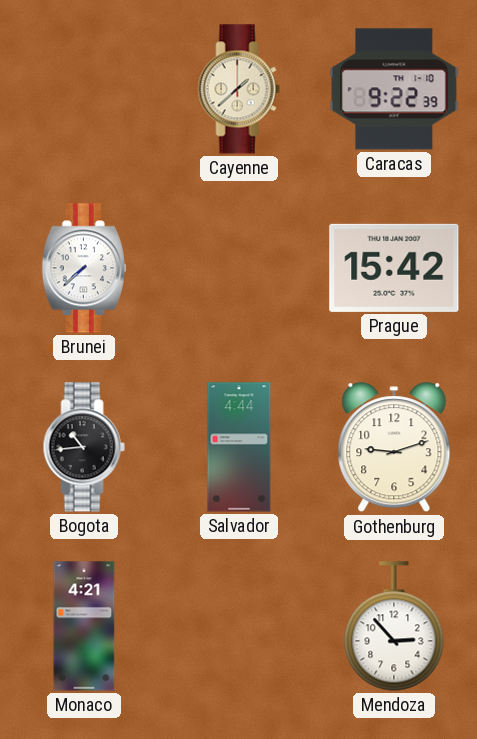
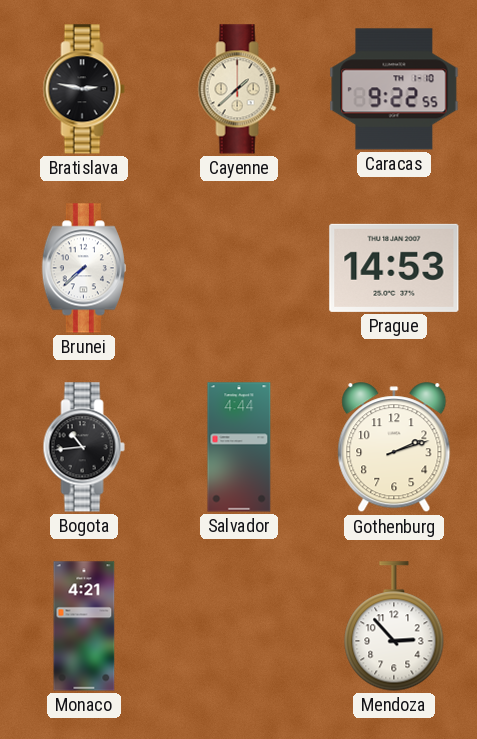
Bratislava: none -> 2:47
Caracas: 9:22:39 -> 9:22:55
Prague: 15:42 -> 14:53
Gothenburg: 9:12 -> 2:12
